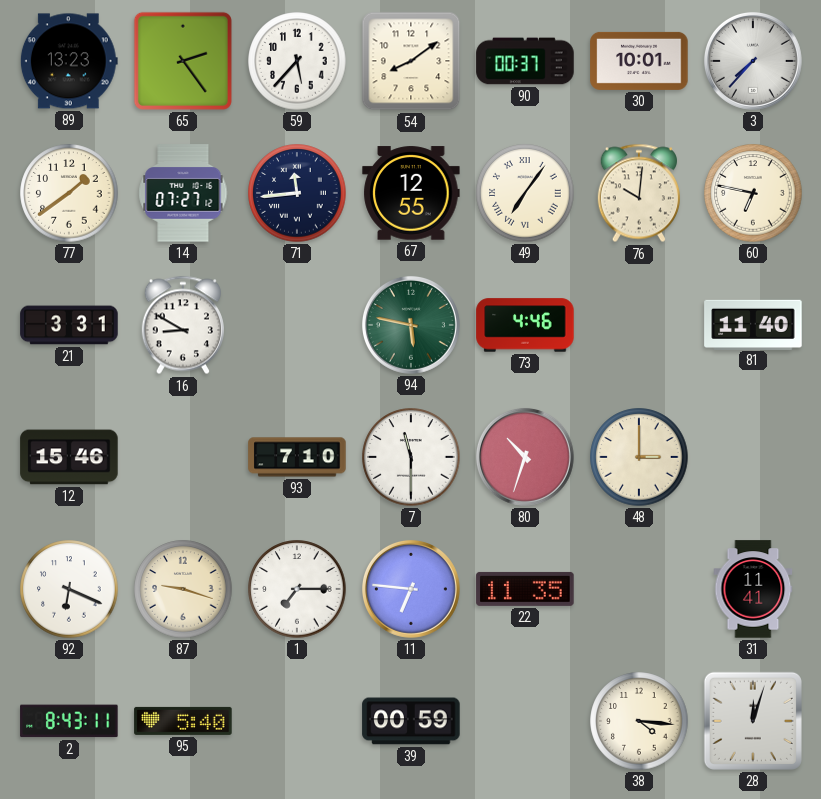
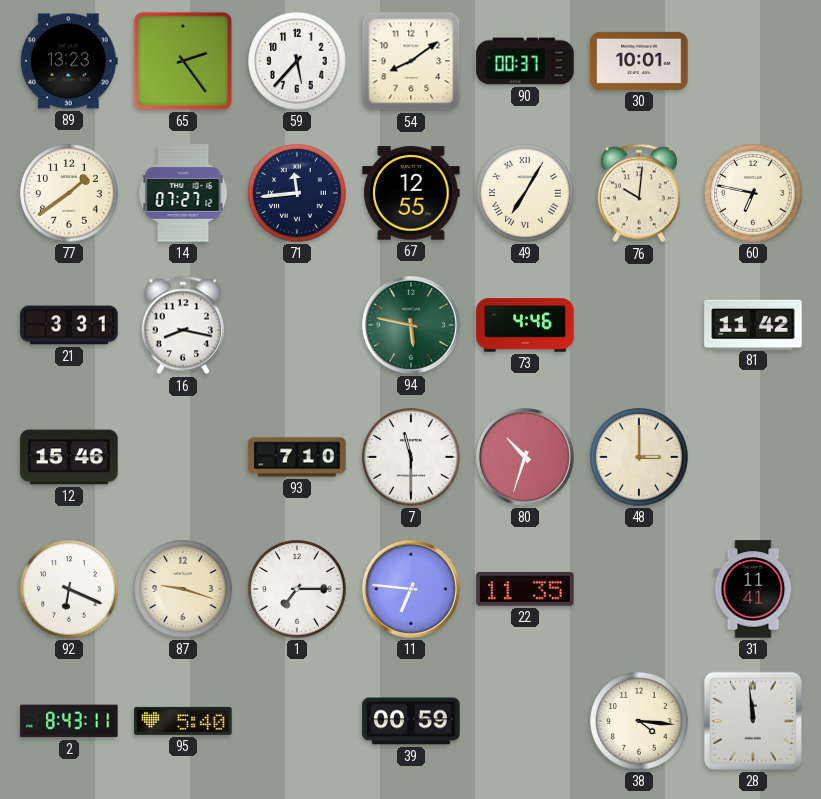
3: 7:37 -> none
49: 7:06 -> 7:05
16: 8:50 -> 8:17
81: 11:40 -> 11:42
28: 12:03 -> 11:59
